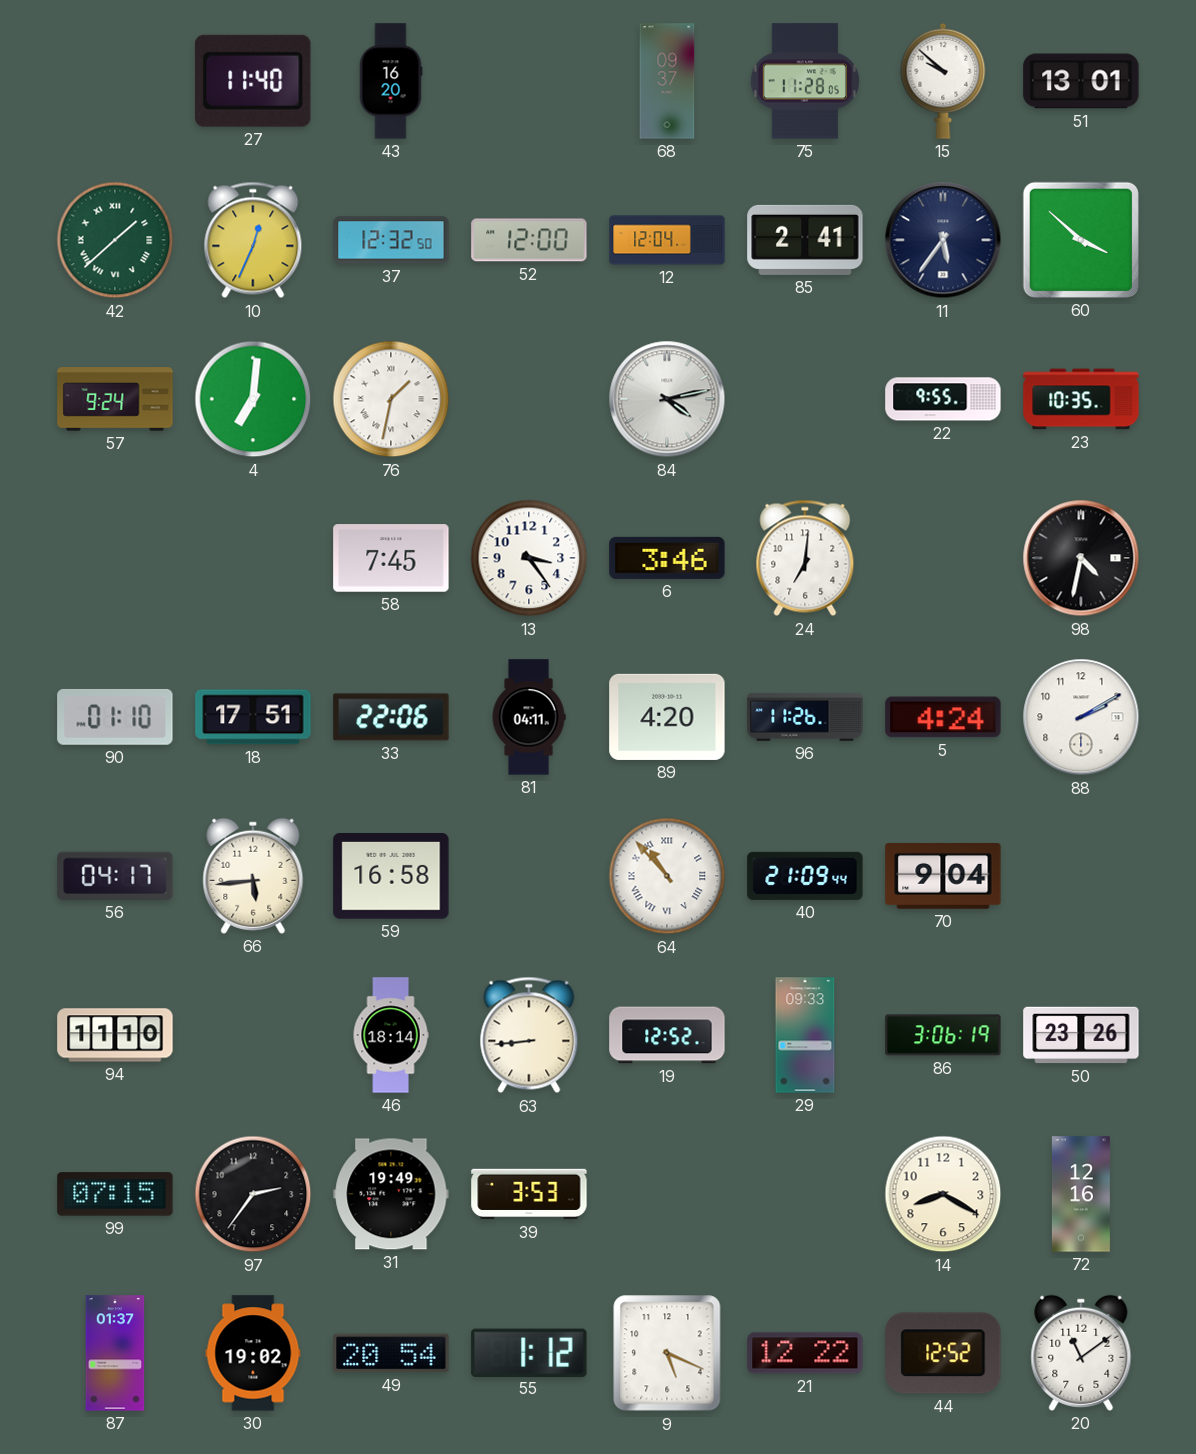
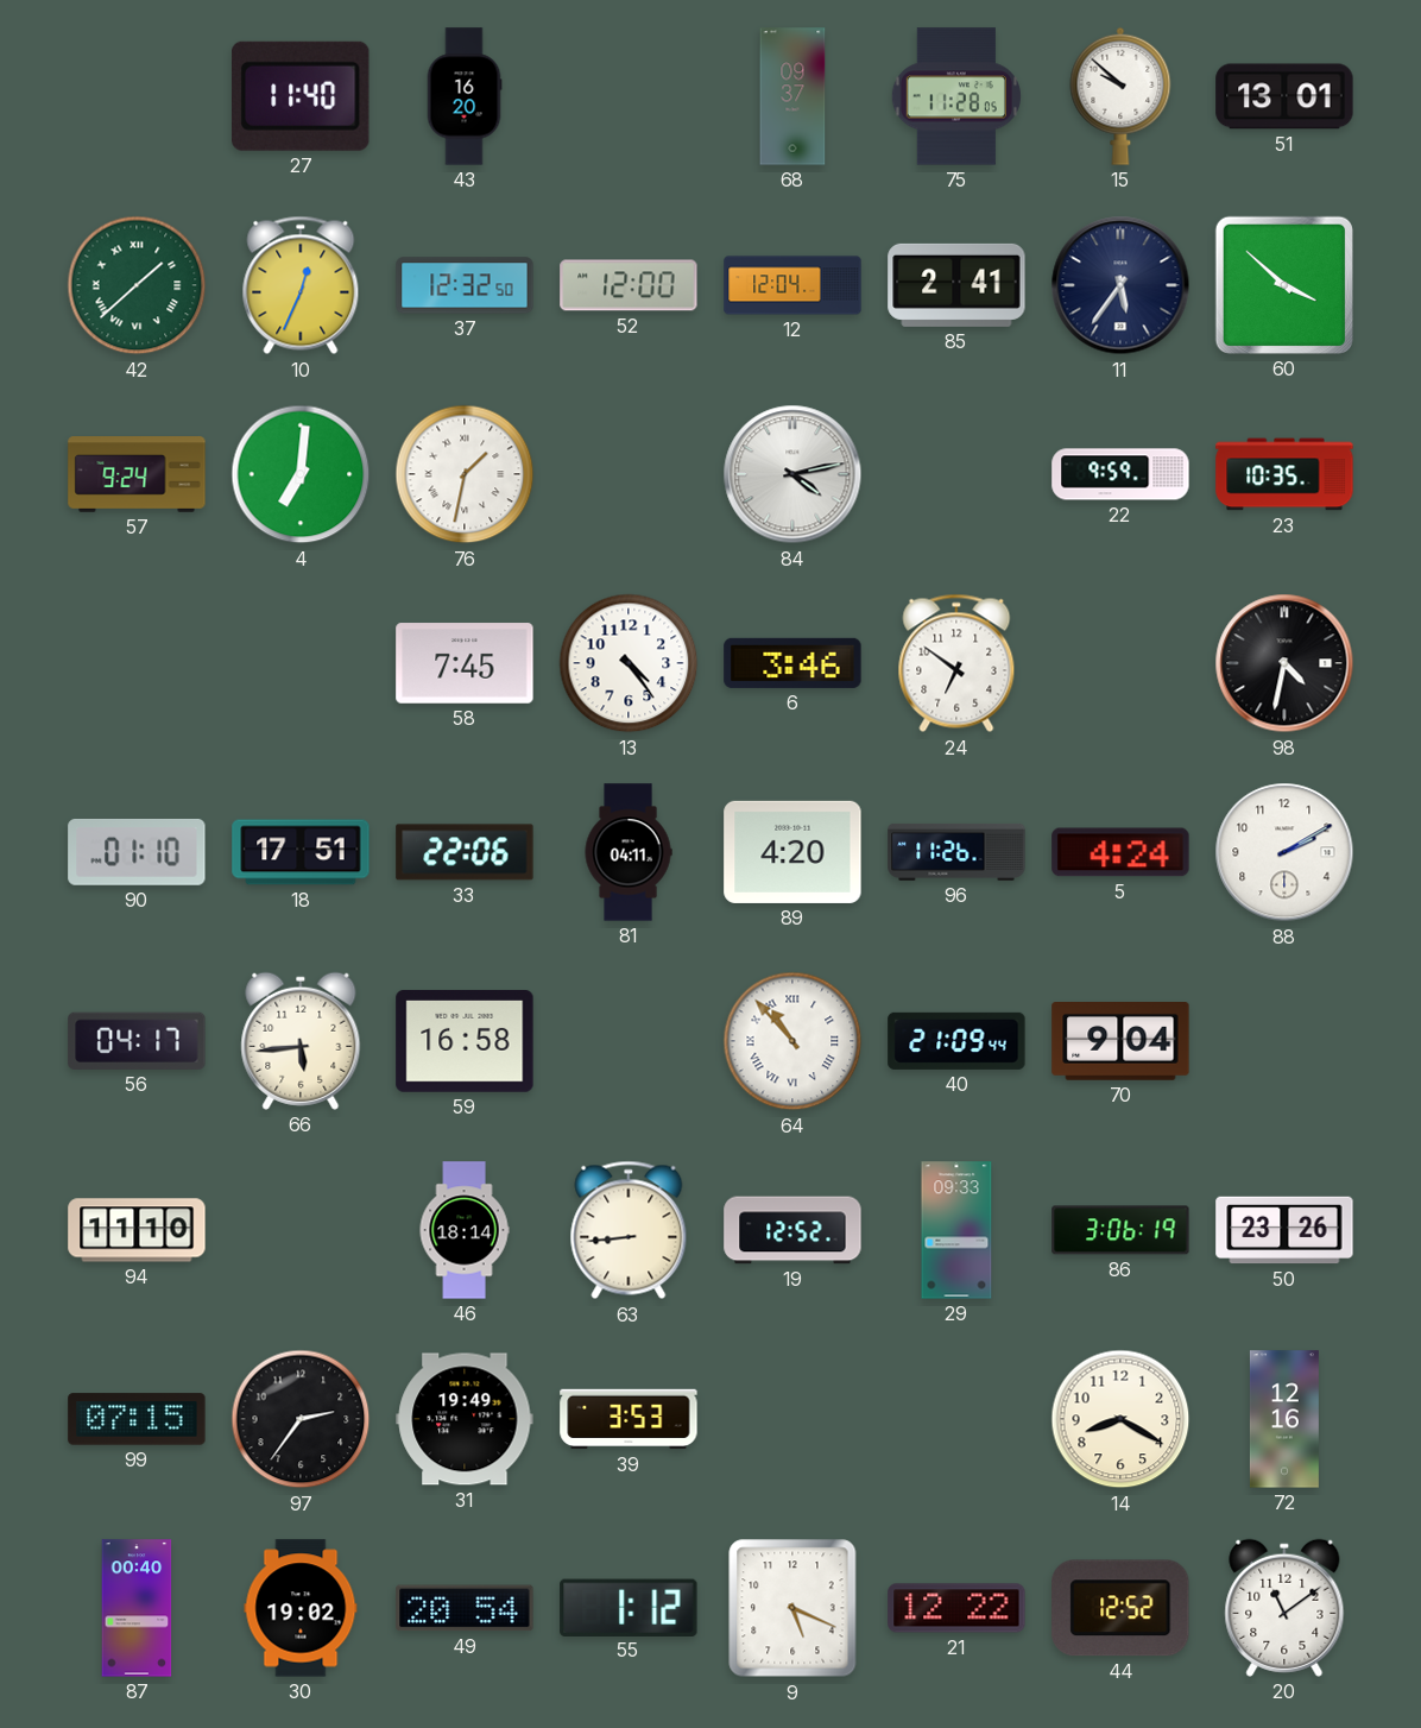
22: 9:55 -> 9:59
13: 3:24 -> 4:24
24: 7:01 -> 6:51
87: 01:37 -> 00:40
